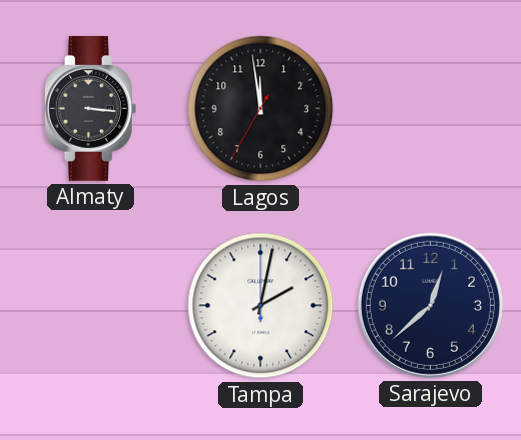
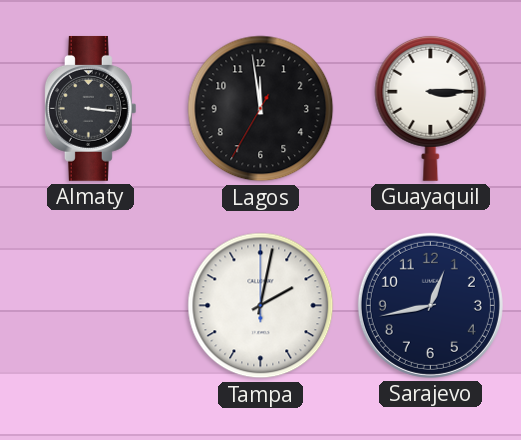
Guayaquil: none -> 3:15
Sarajevo: 12:38 -> 12:43
